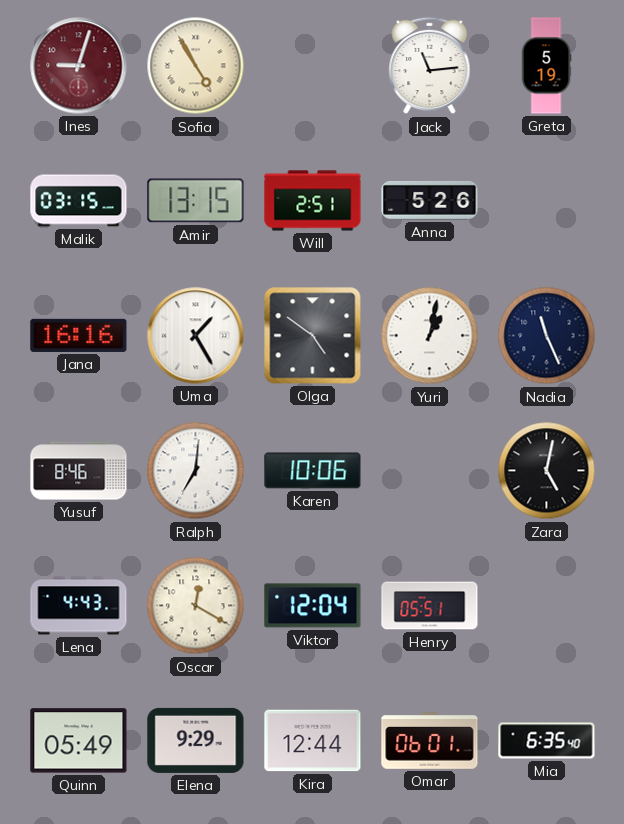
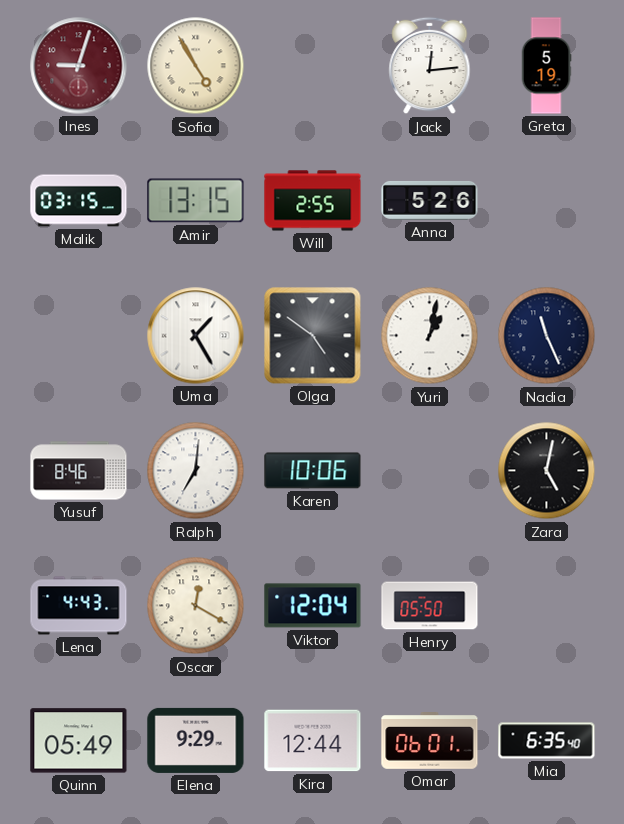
Jack: 11:14 -> 12:14
Will: 2:51 -> 2:55
Jana: 16:16 -> none
Henry: 05:51 -> 05:50
